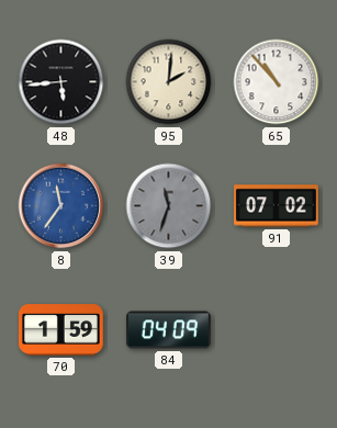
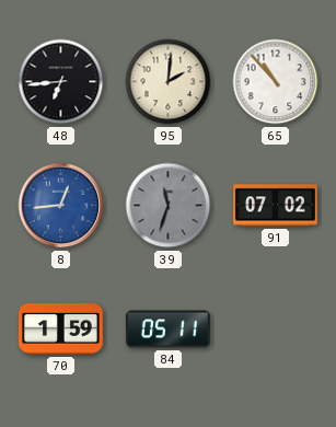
48: 5:44 -> 6:44
8: 11:36 -> 12:44
84: 04:09 -> 05:11
